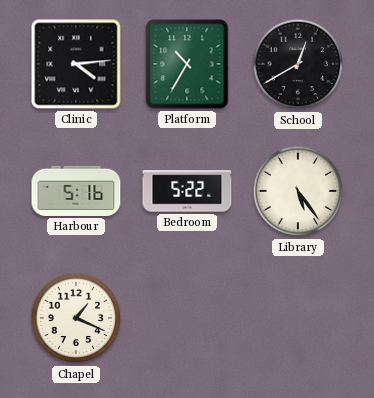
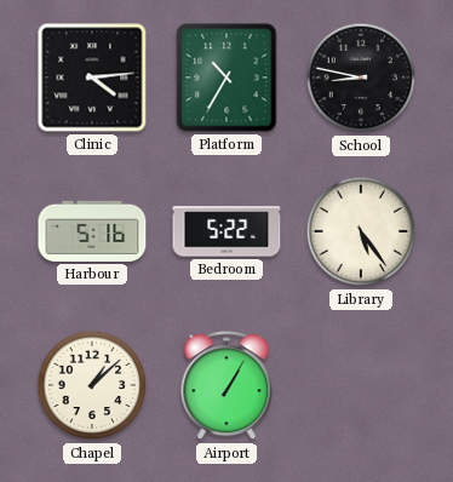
School: 12:40 -> 8:47
Chapel: 1:19 -> 1:08
Airport: none -> 1:05
